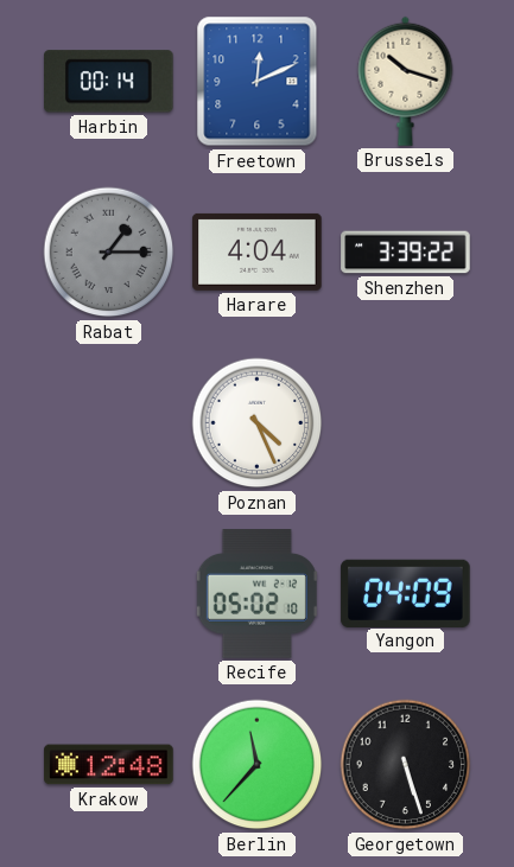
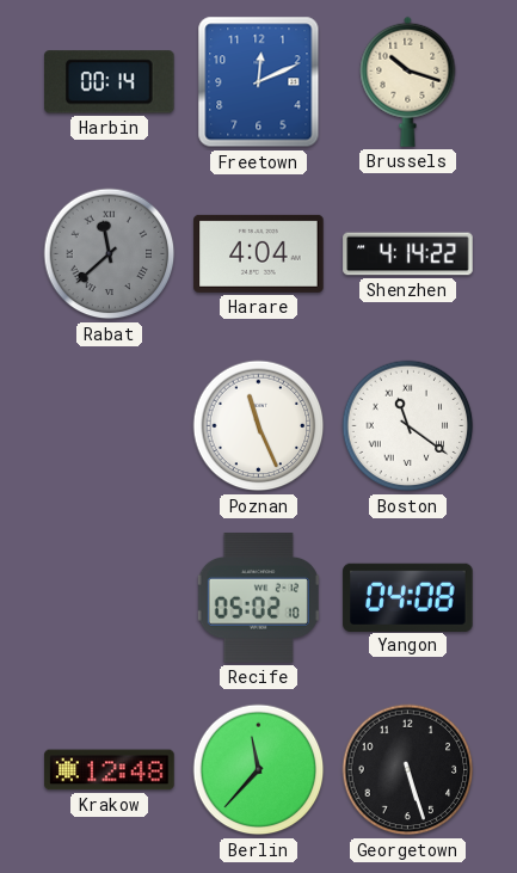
Rabat: 1:15 -> 11:38
Shenzhen: 3:39 -> 4:14
Poznan: 4:26 -> 11:26
Boston: none -> 11:21
Yangon: 04:09 -> 04:08
